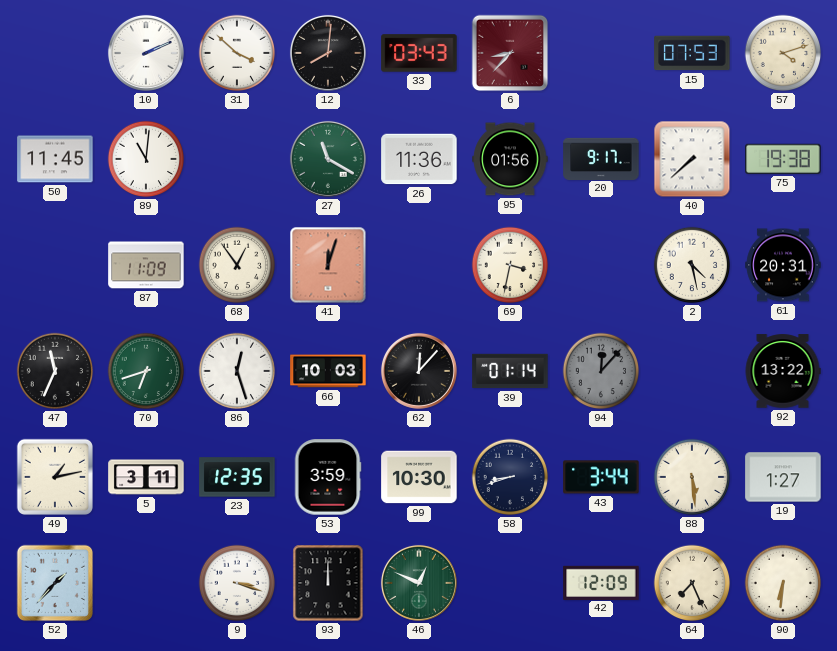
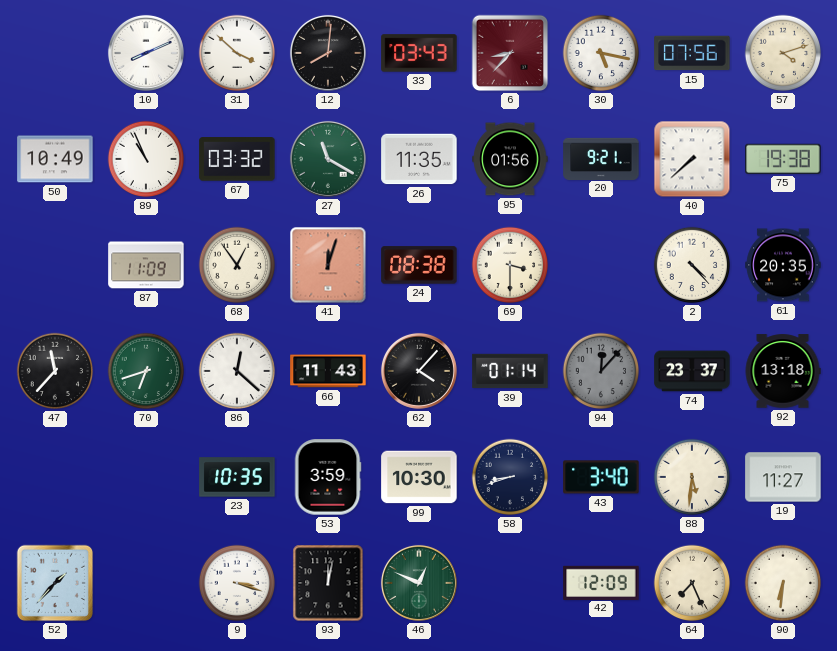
10: 2:11 -> 8:11
30: none -> 5:17
15: 07:53 -> 07:56
50: 11:45 -> 10:49
89: 11:01 -> 10:56
67: none -> 03:32
26: 11:36 -> 11:35
20: 9:17 -> 9:21
24: none -> 08:38
69: 3:32 -> 3:30
2: 4:28 -> 4:23
61: 20:31 -> 20:35
47: 11:34 -> 11:37
86: 12:27 -> 12:22
66: 10:03 -> 11:43
62: 12:07 -> 4:07
74: none -> 23:37
92: 13:22 -> 13:18
49: 1:13 -> none
5: 3:11 -> none
23: 12:35 -> 10:35
43: 3:44 -> 3:40
88: 5:29 -> 5:31
19: 1:27 -> 11:27
93: 12:00 -> 12:02
